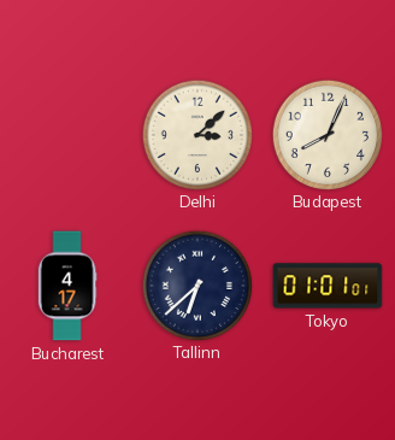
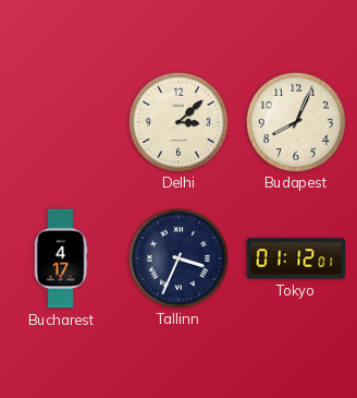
Tallinn: 6:38 -> 3:34
Tokyo: 01:01 -> 01:12
